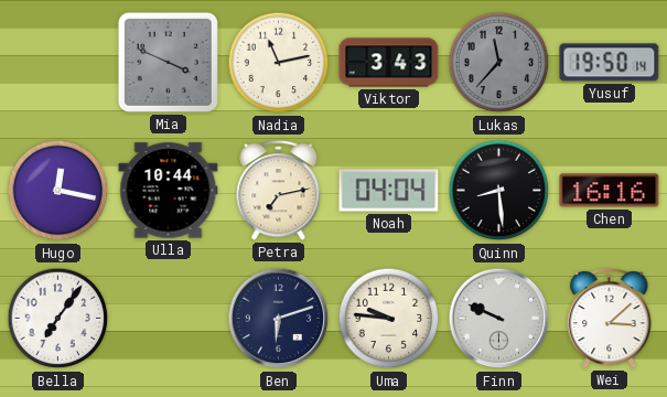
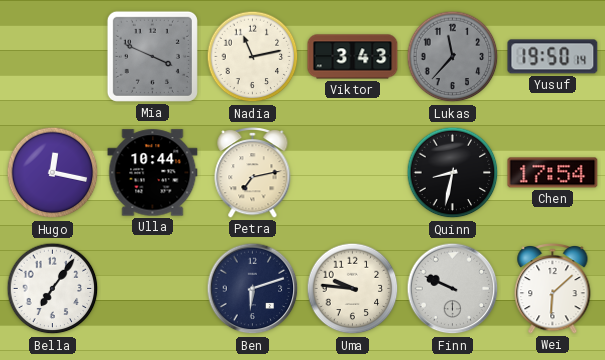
Noah: 04:04 -> none
Quinn: 8:29 -> 8:32
Chen: 16:16 -> 17:54
Wei: 3:08 -> 6:08
